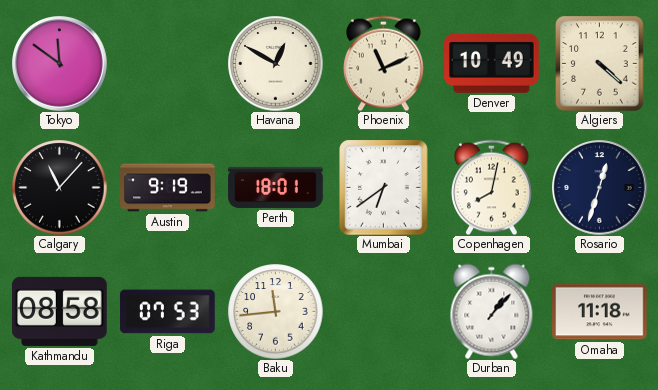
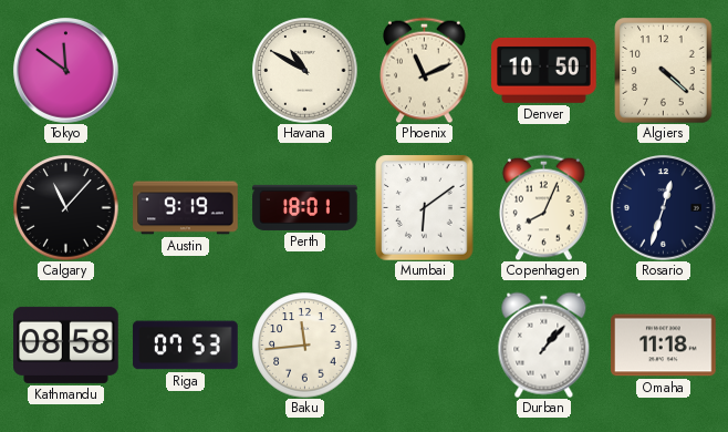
Havana: 12:50 -> 10:50
Denver: 10:49 -> 10:50
Mumbai: 6:39 -> 6:09
Copenhagen: 8:02 -> 8:04
